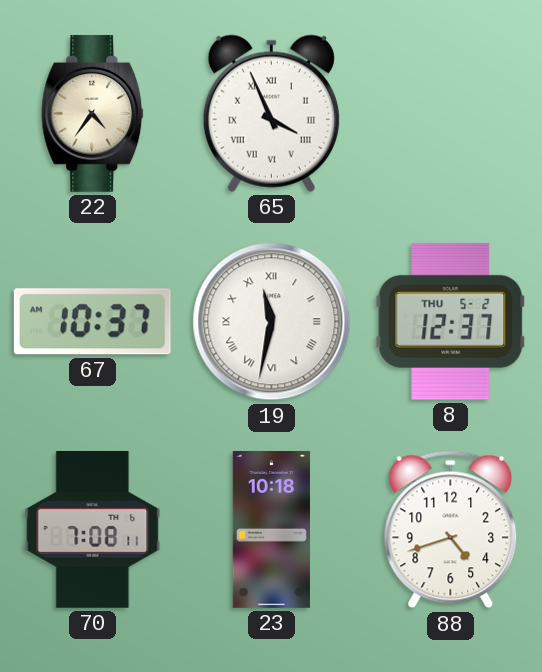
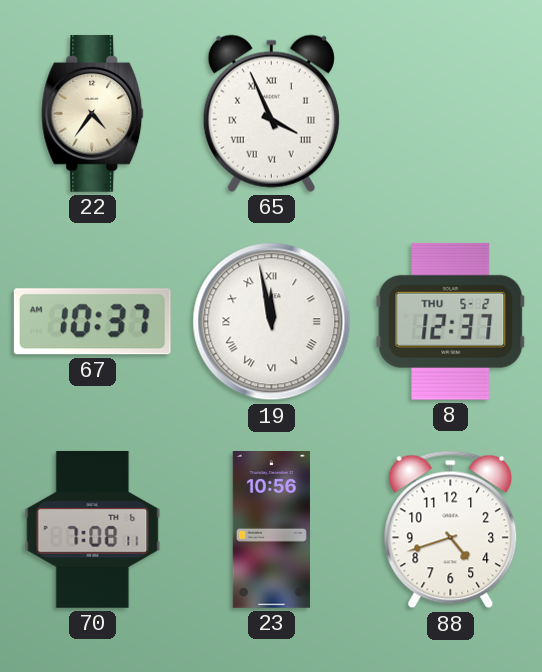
19: 11:32 -> 11:58
23: 10:18 -> 10:56
